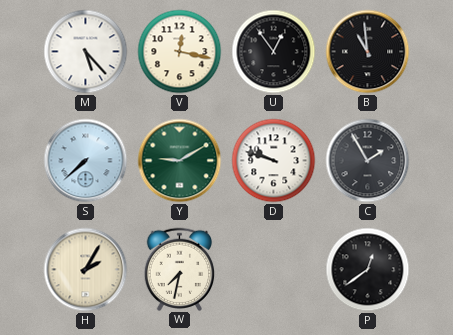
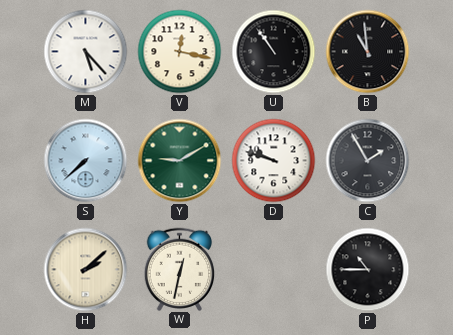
U: 12:54 -> 10:54
H: 2:05 -> 2:08
W: 7:32 -> 12:32
P: 12:39 -> 10:45
